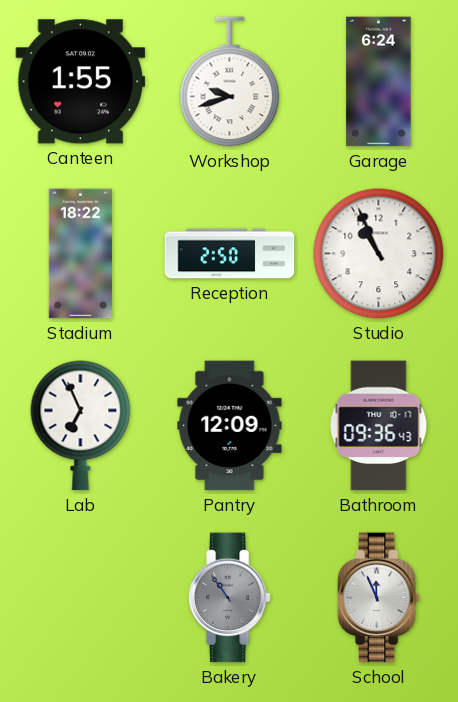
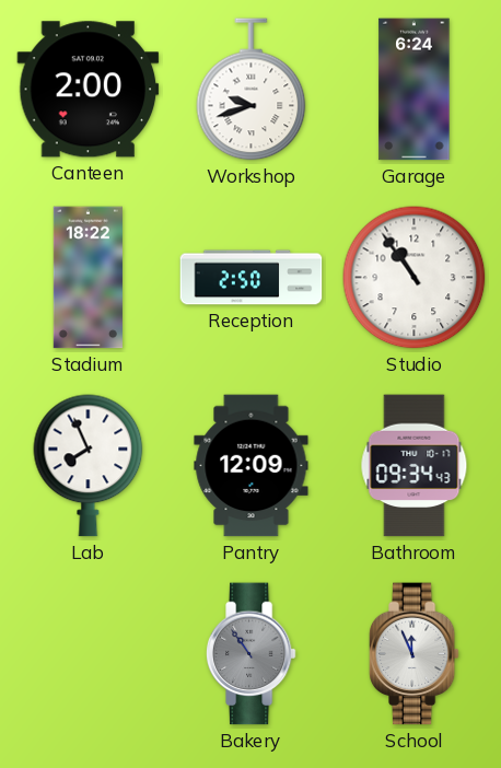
Canteen: 1:55 -> 2:00
Studio: 10:56 -> 10:54
Lab: 6:56 -> 7:56
Bathroom: 09:36 -> 09:34
